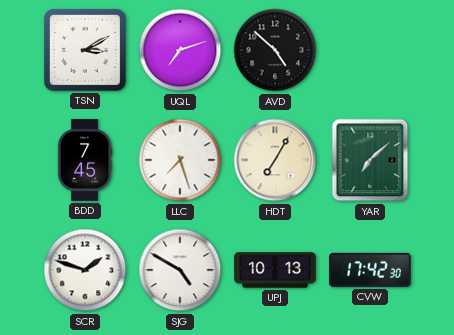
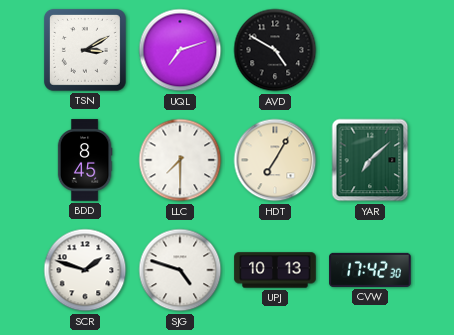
AVD: 4:52 -> 4:50
BDD: 7:45 -> 8:45
LLC: 7:27 -> 7:30
SJG: 4:50 -> 4:48
